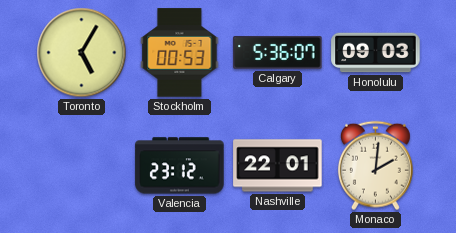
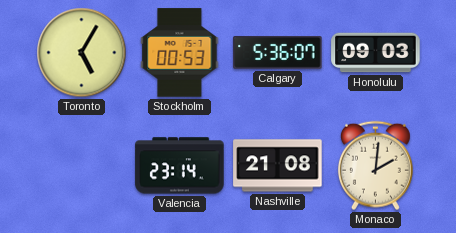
Valencia: 23:12 -> 23:14
Nashville: 22:01 -> 21:08
